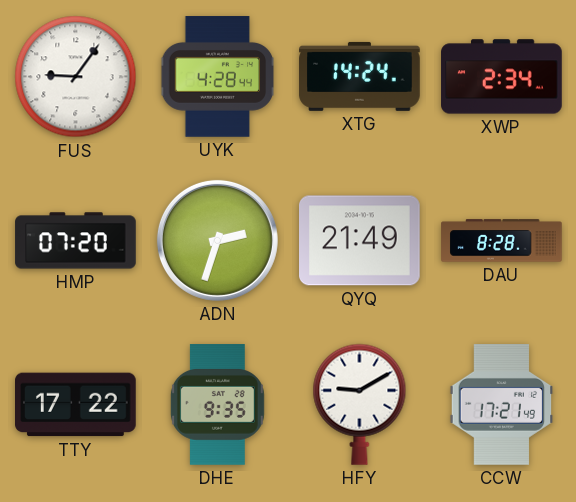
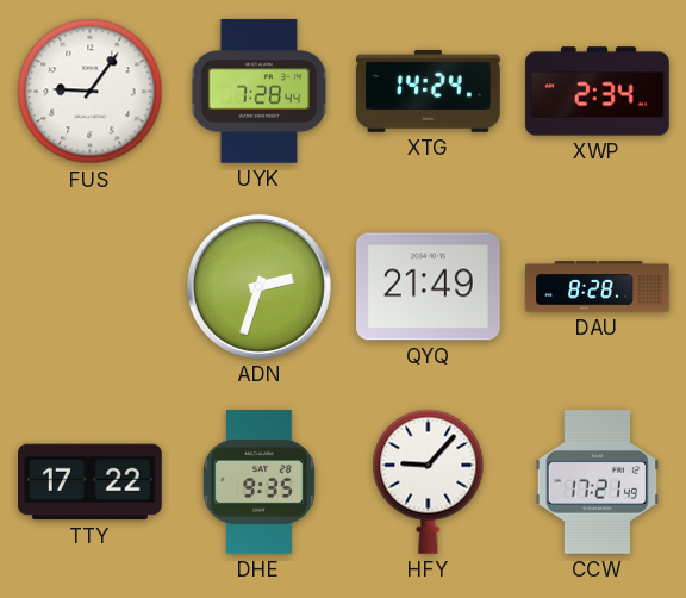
UYK: 4:28 -> 7:28
HMP: 07:20 -> none
HFY: 9:10 -> 9:07
